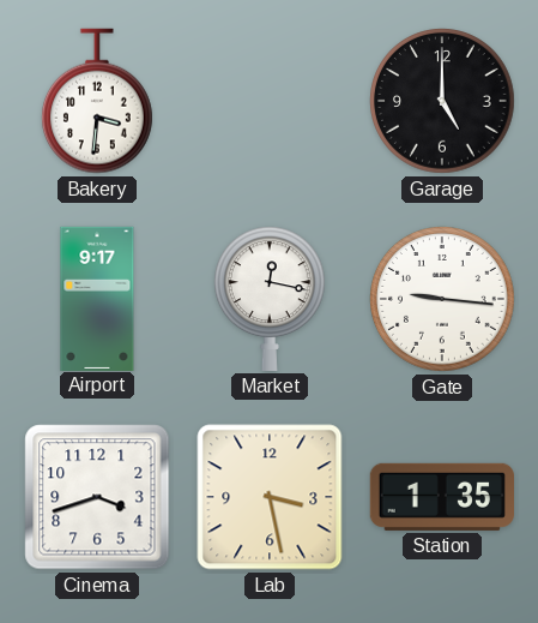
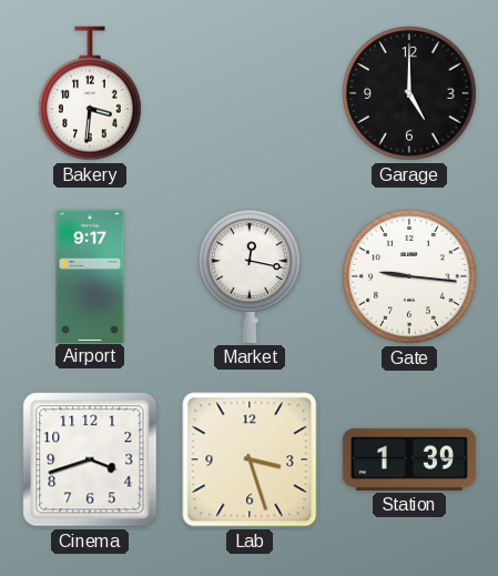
Lab: 3:28 -> 3:27
Station: 1:35 -> 1:39
